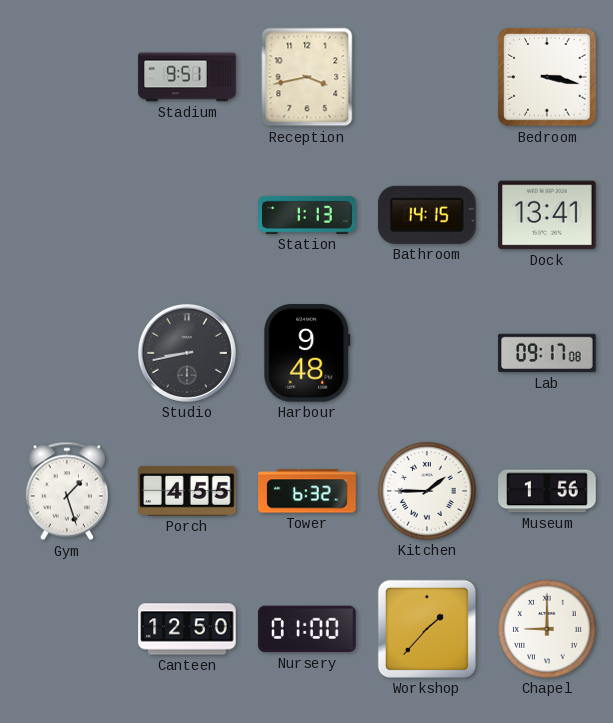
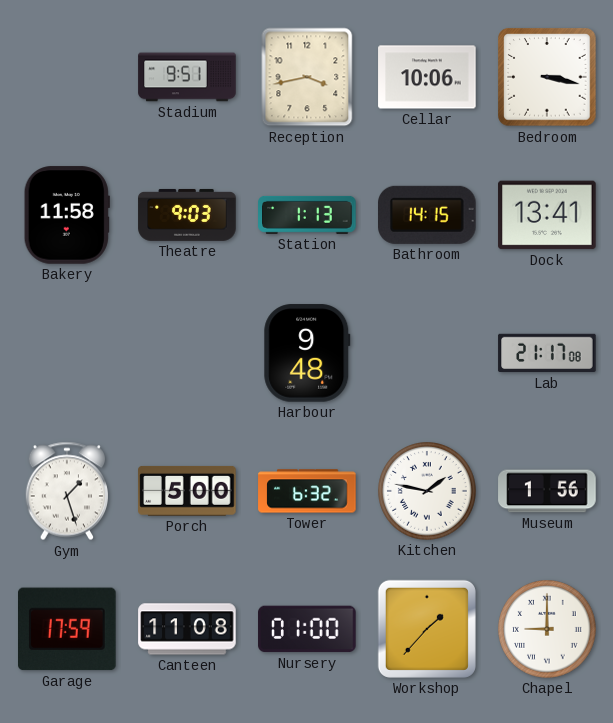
Cellar: none -> 10:06
Bakery: none -> 11:58
Theatre: none -> 9:03
Studio: 8:43 -> none
Lab: 09:17 -> 21:17
Porch: 4:55 -> 5:00
Kitchen: 1:45 -> 1:47
Garage: none -> 17:59
Canteen: 12:50 -> 11:08
